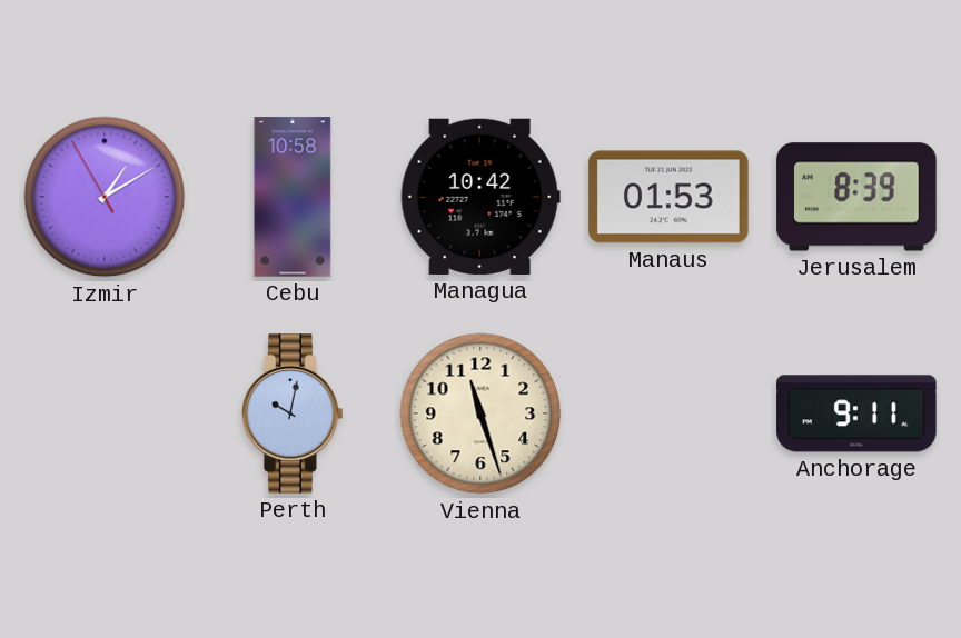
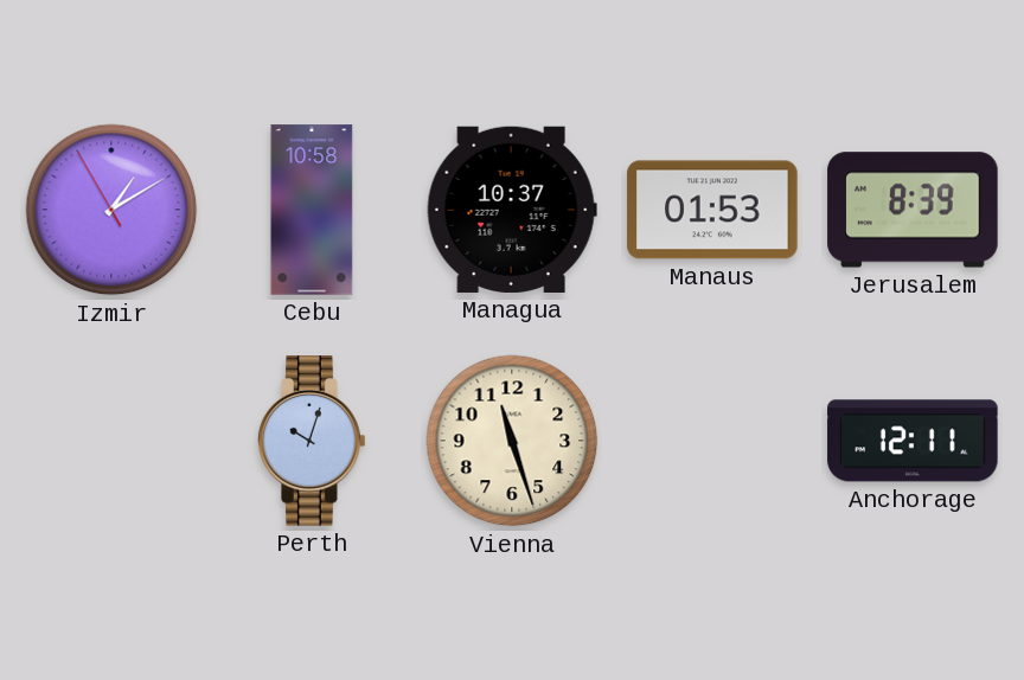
Managua: 10:42 -> 10:37
Perth: 10:02 -> 10:03
Anchorage: 9:11 -> 12:11
